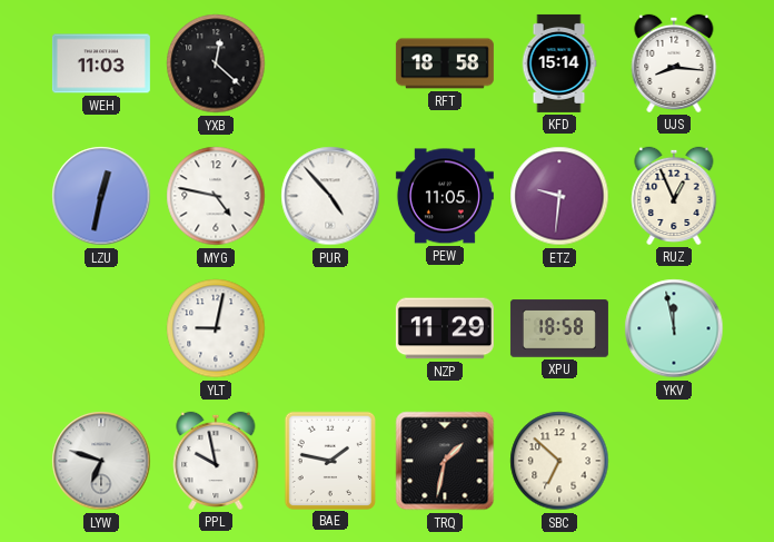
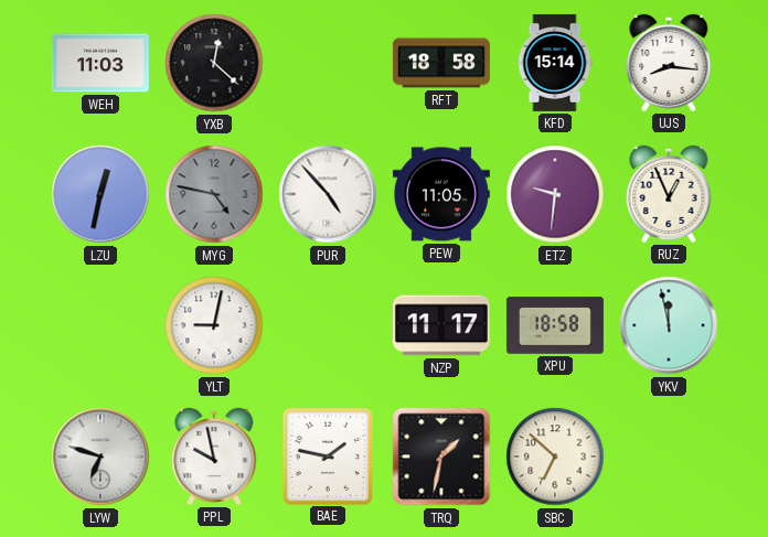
MYG dial: white -> grey
NZP: 11:29 -> 11:17
